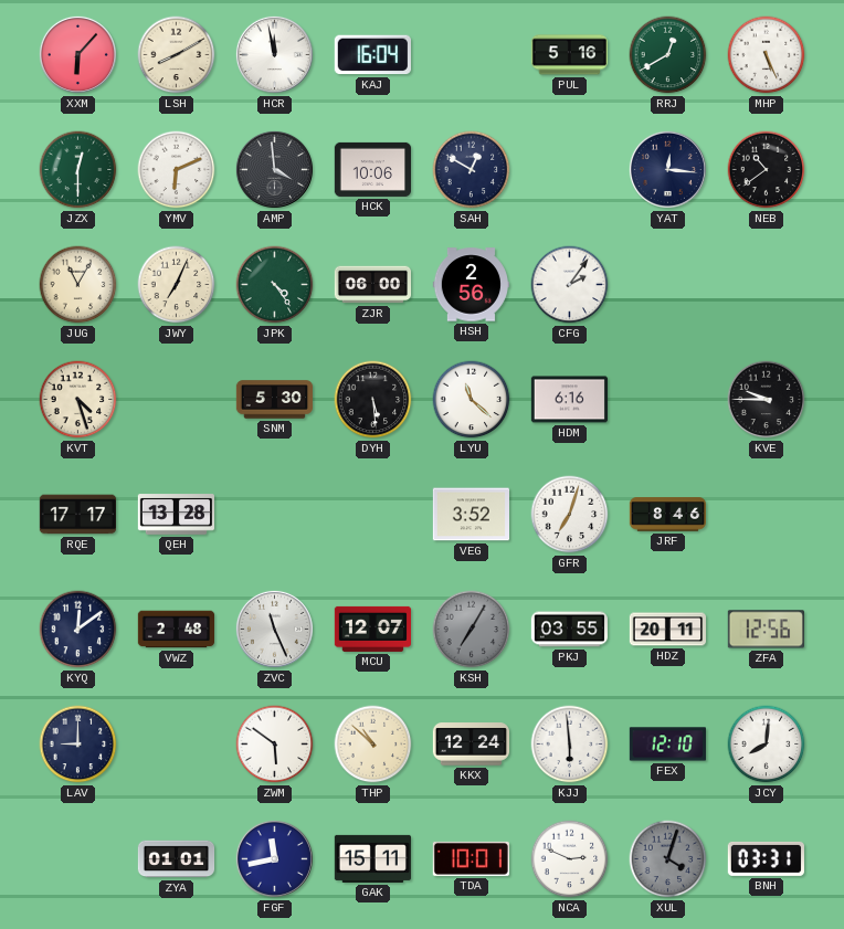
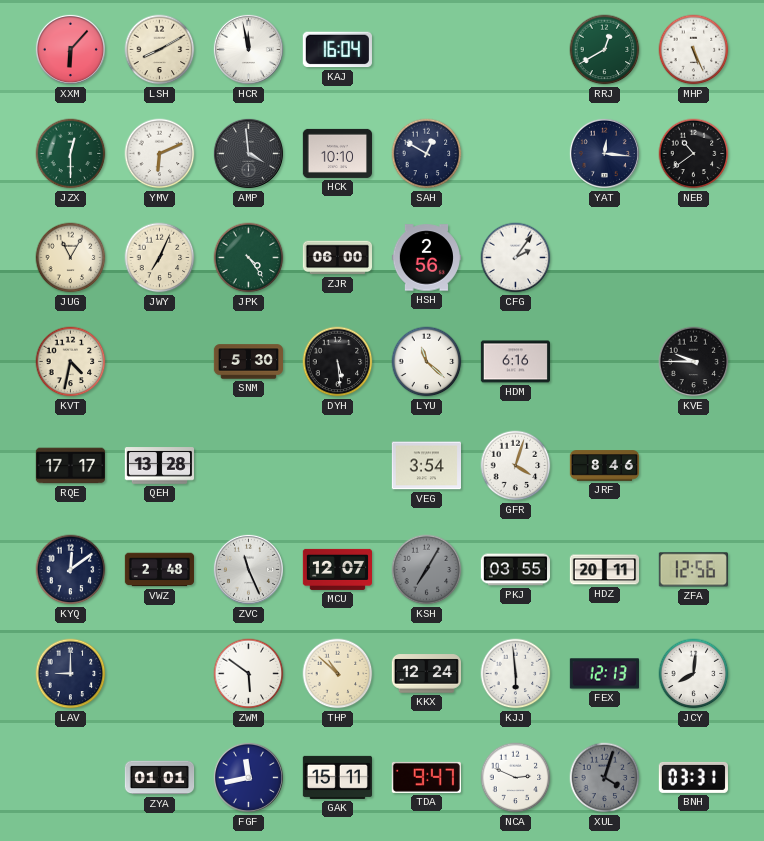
PUL: 5:16 -> none
HCK: 10:06 -> 10:10
KVT: 4:27 -> 4:32
VEG: 3:52 -> 3:54
GFR: 7:03 -> 4:03
FEX: 12:10 -> 12:13
TDA: 10:01 -> 9:47
